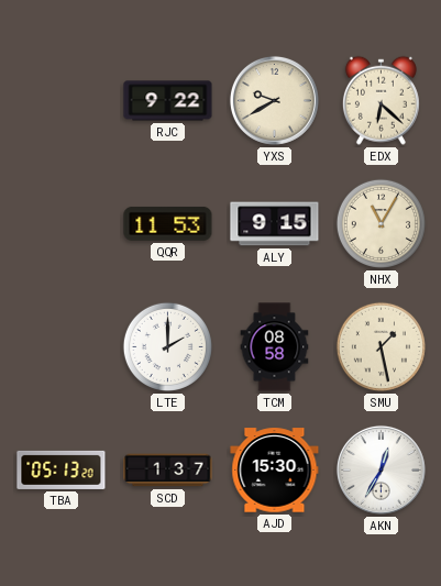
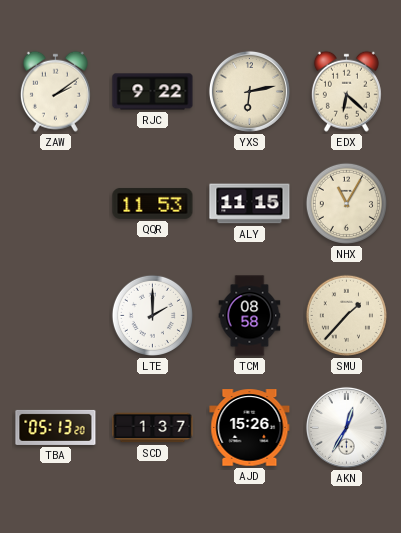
ZAW: none -> 2:09
YXS: 9:40 -> 6:13
ALY: 9:15 -> 11:15
SMU: 1:28 -> 1:37
AJD: 15:30 -> 15:26
